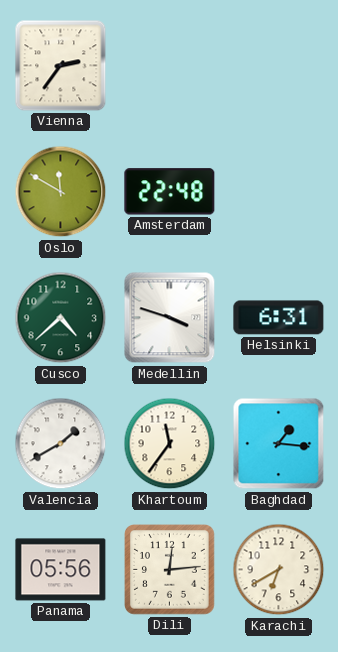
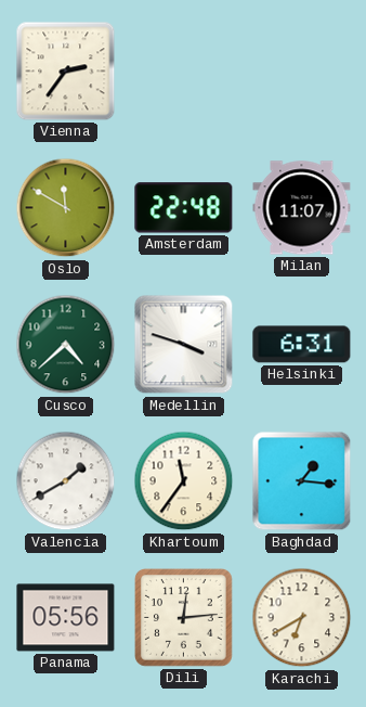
Milan: none -> 11:07
